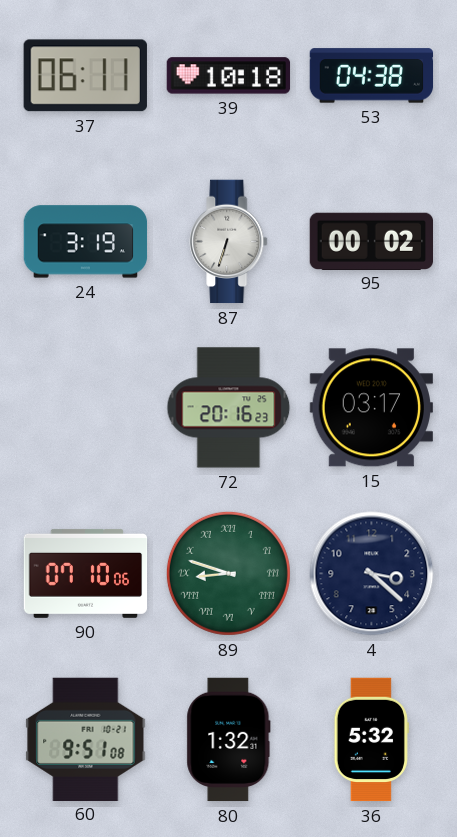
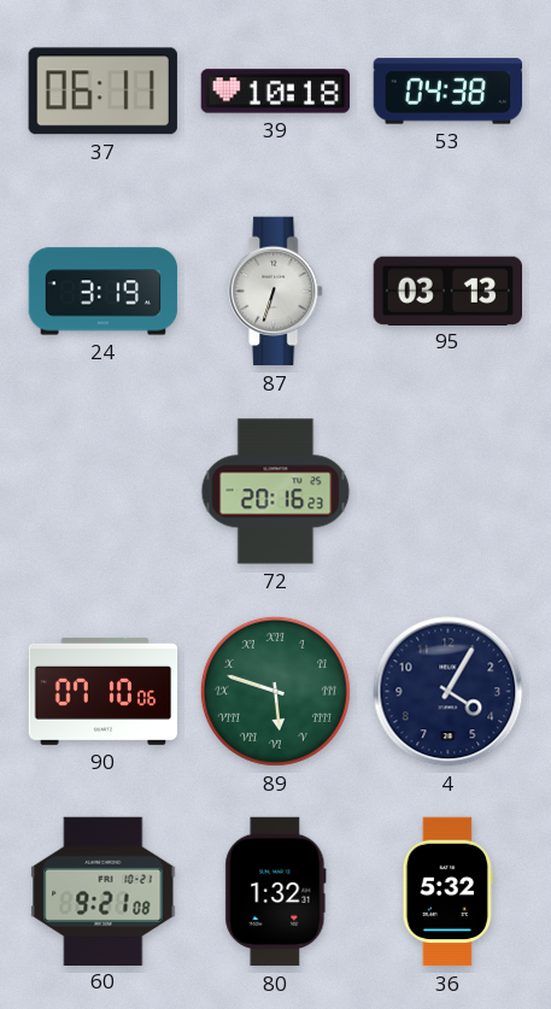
95: 00:02 -> 03:13
15: 03:17 -> none
89: 8:48 -> 5:48
4: 3:22 -> 4:05
60: 9:51 -> 9:21
